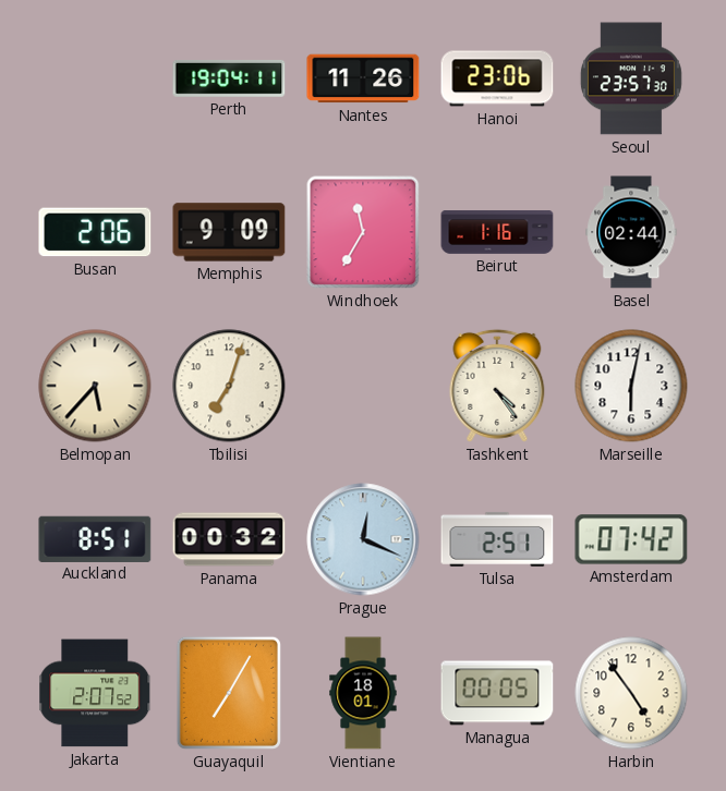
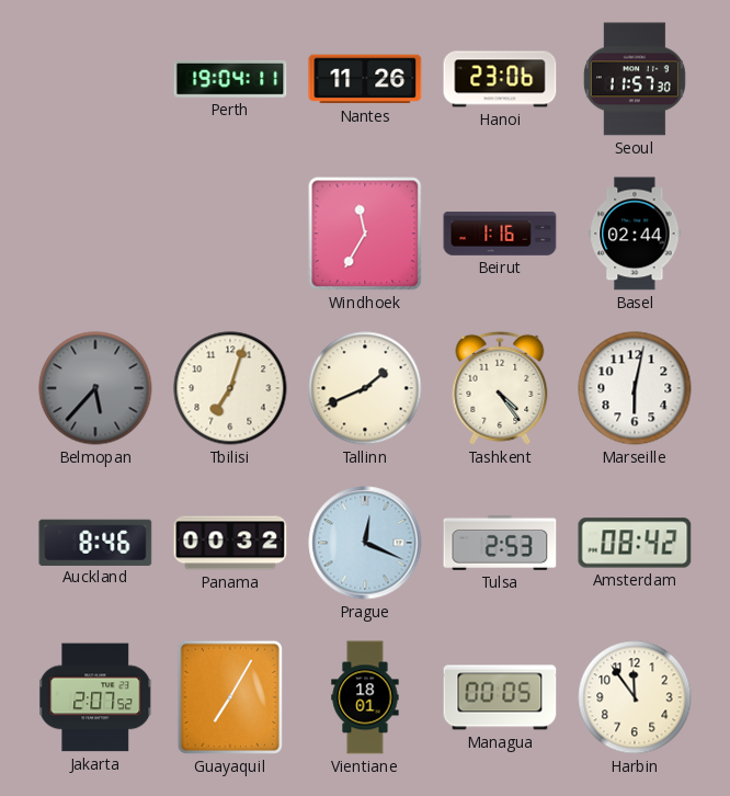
Seoul: 23:57 -> 11:57
Busan: 2:06 -> none
Memphis: 9:09 -> none
Belmopan dial: cream -> grey
Tallinn: none -> 1:41
Auckland: 8:51 -> 8:46
Tulsa: 2:51 -> 2:53
Amsterdam: 07:42 -> 08:42
Harbin: 4:54 -> 11:54
